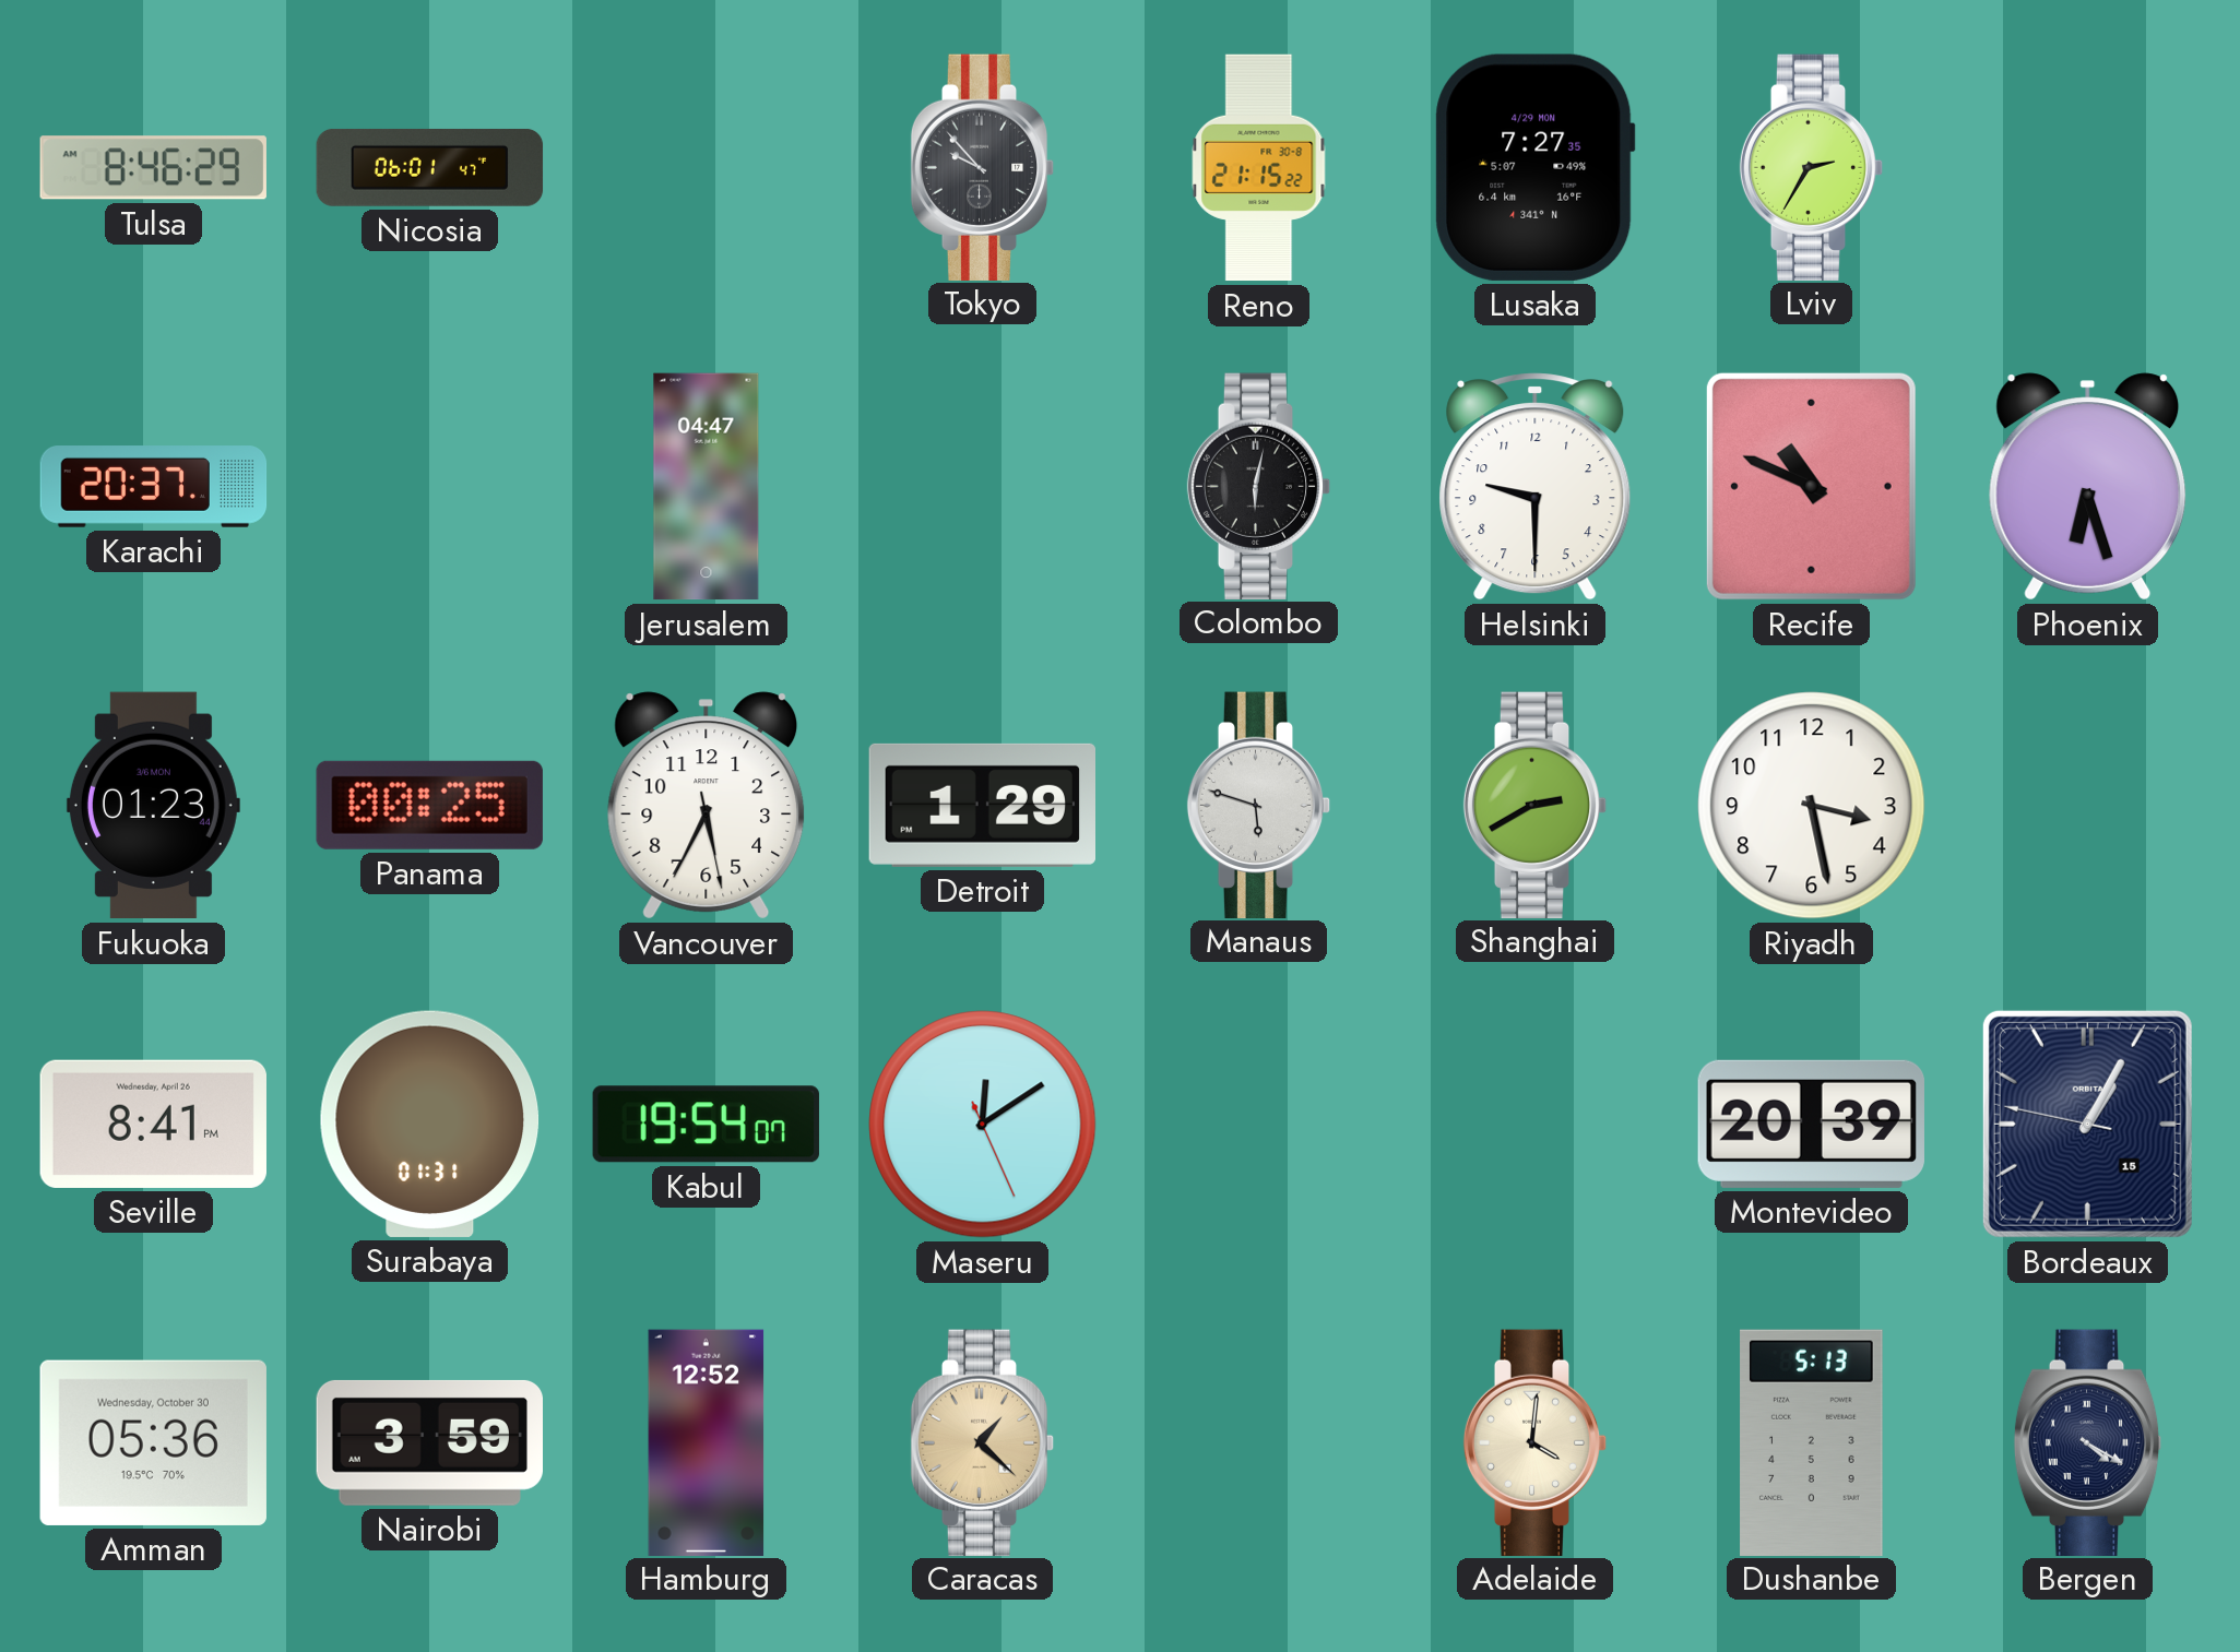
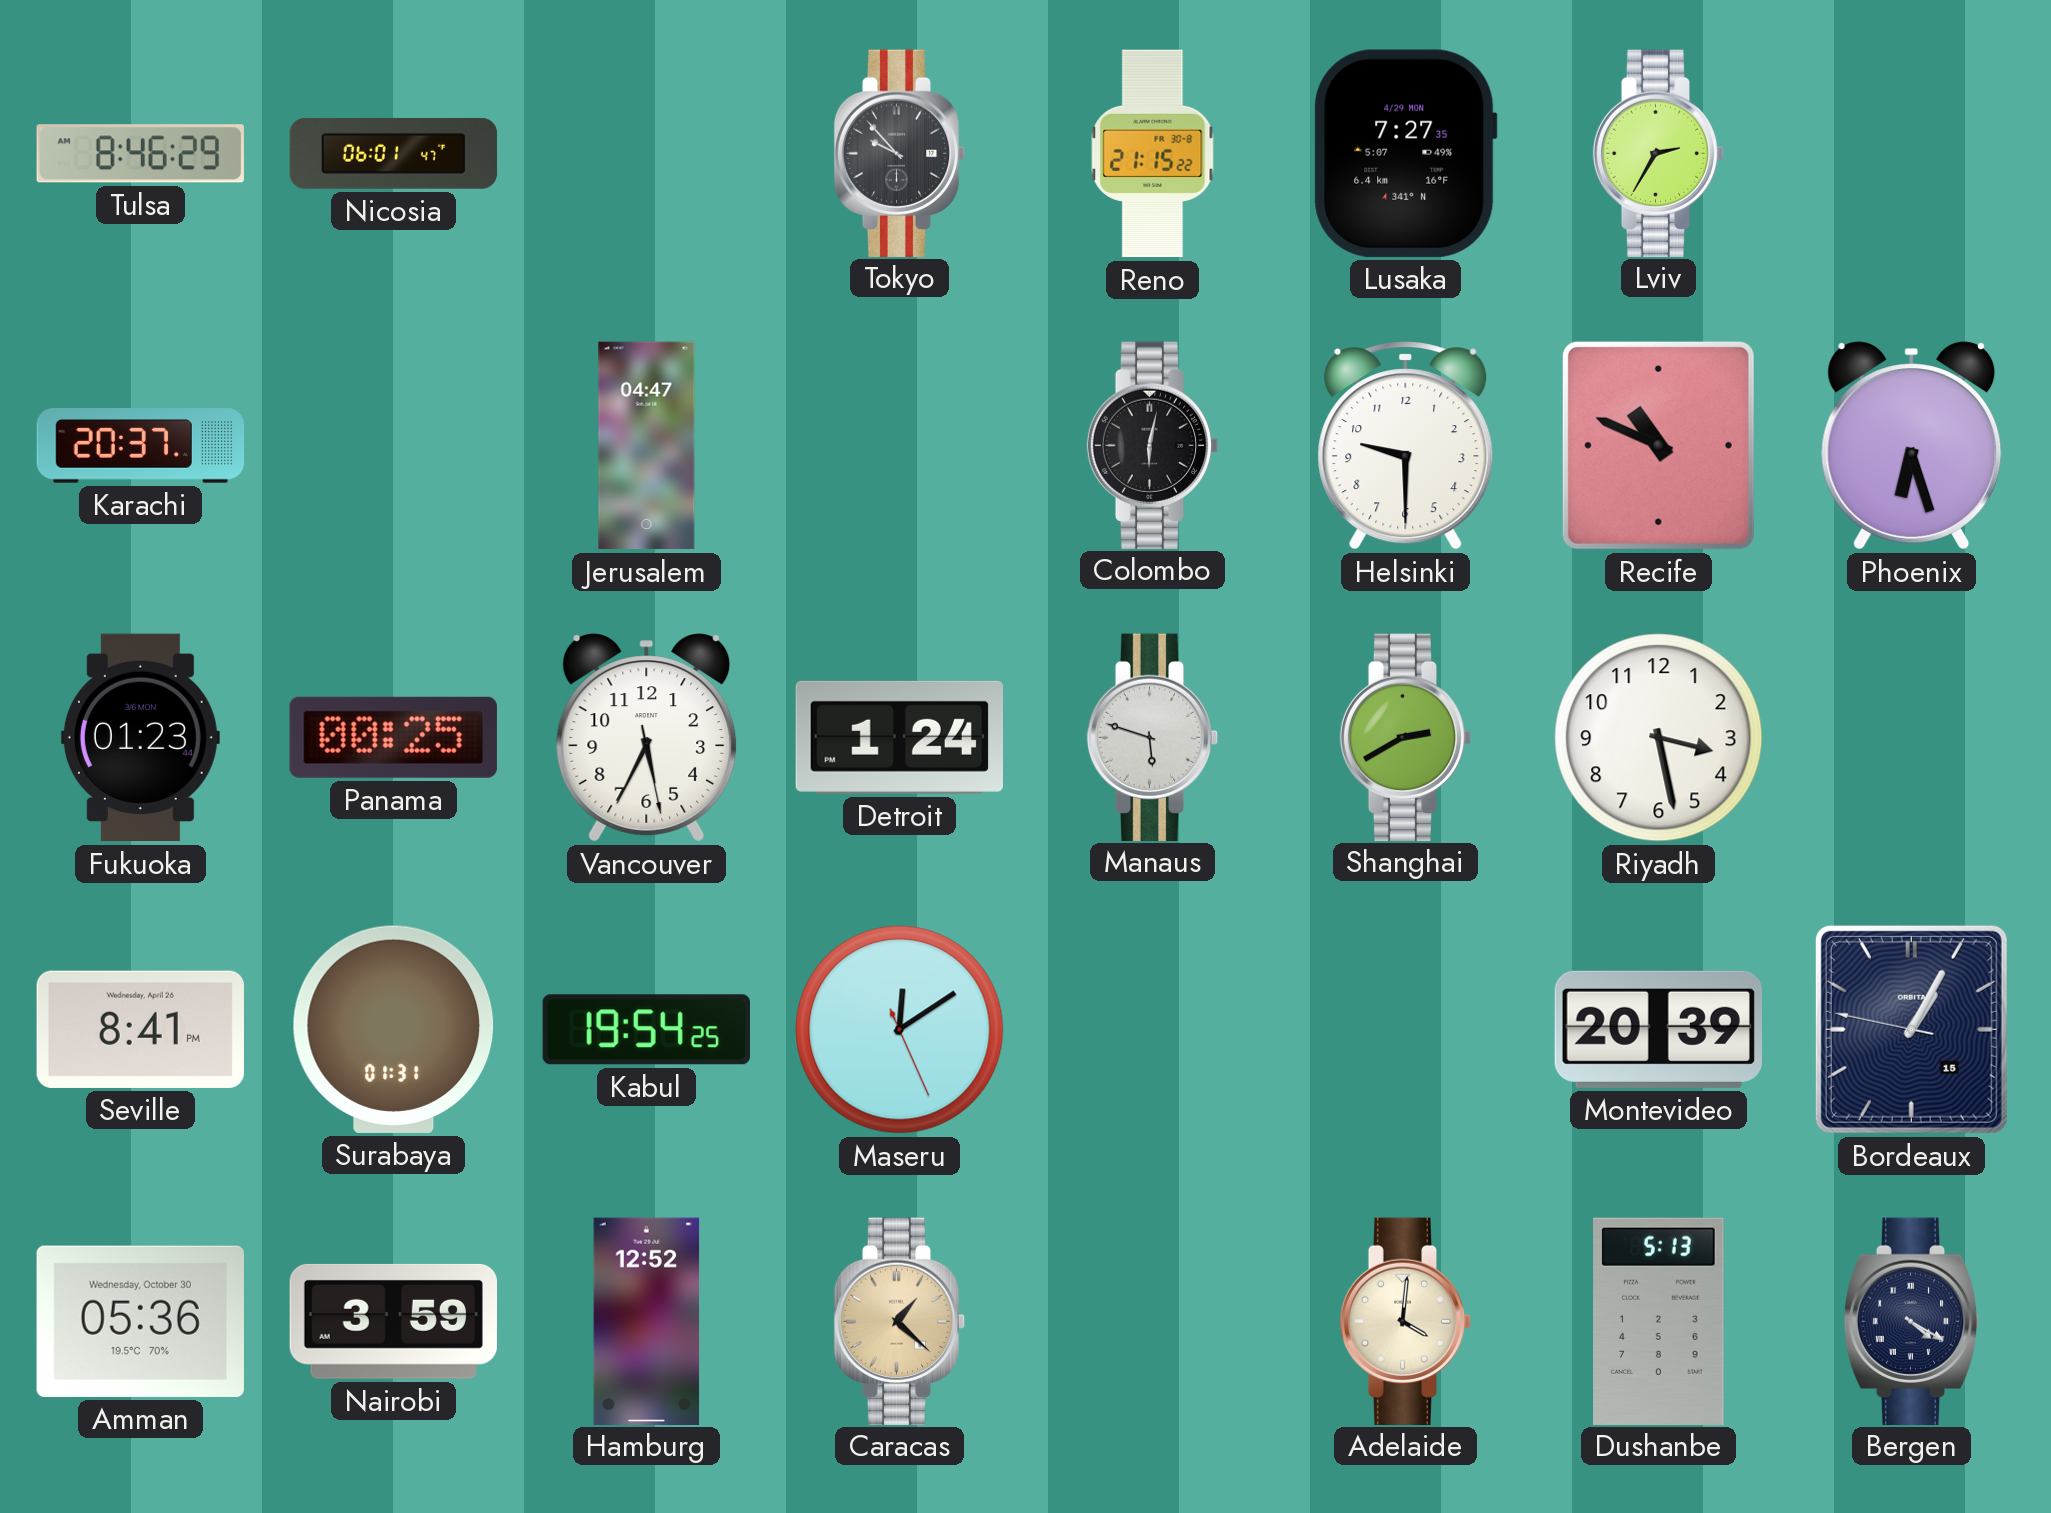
Detroit: 1:29 -> 1:24
Kabul: 19:54:07 -> 19:54:25
